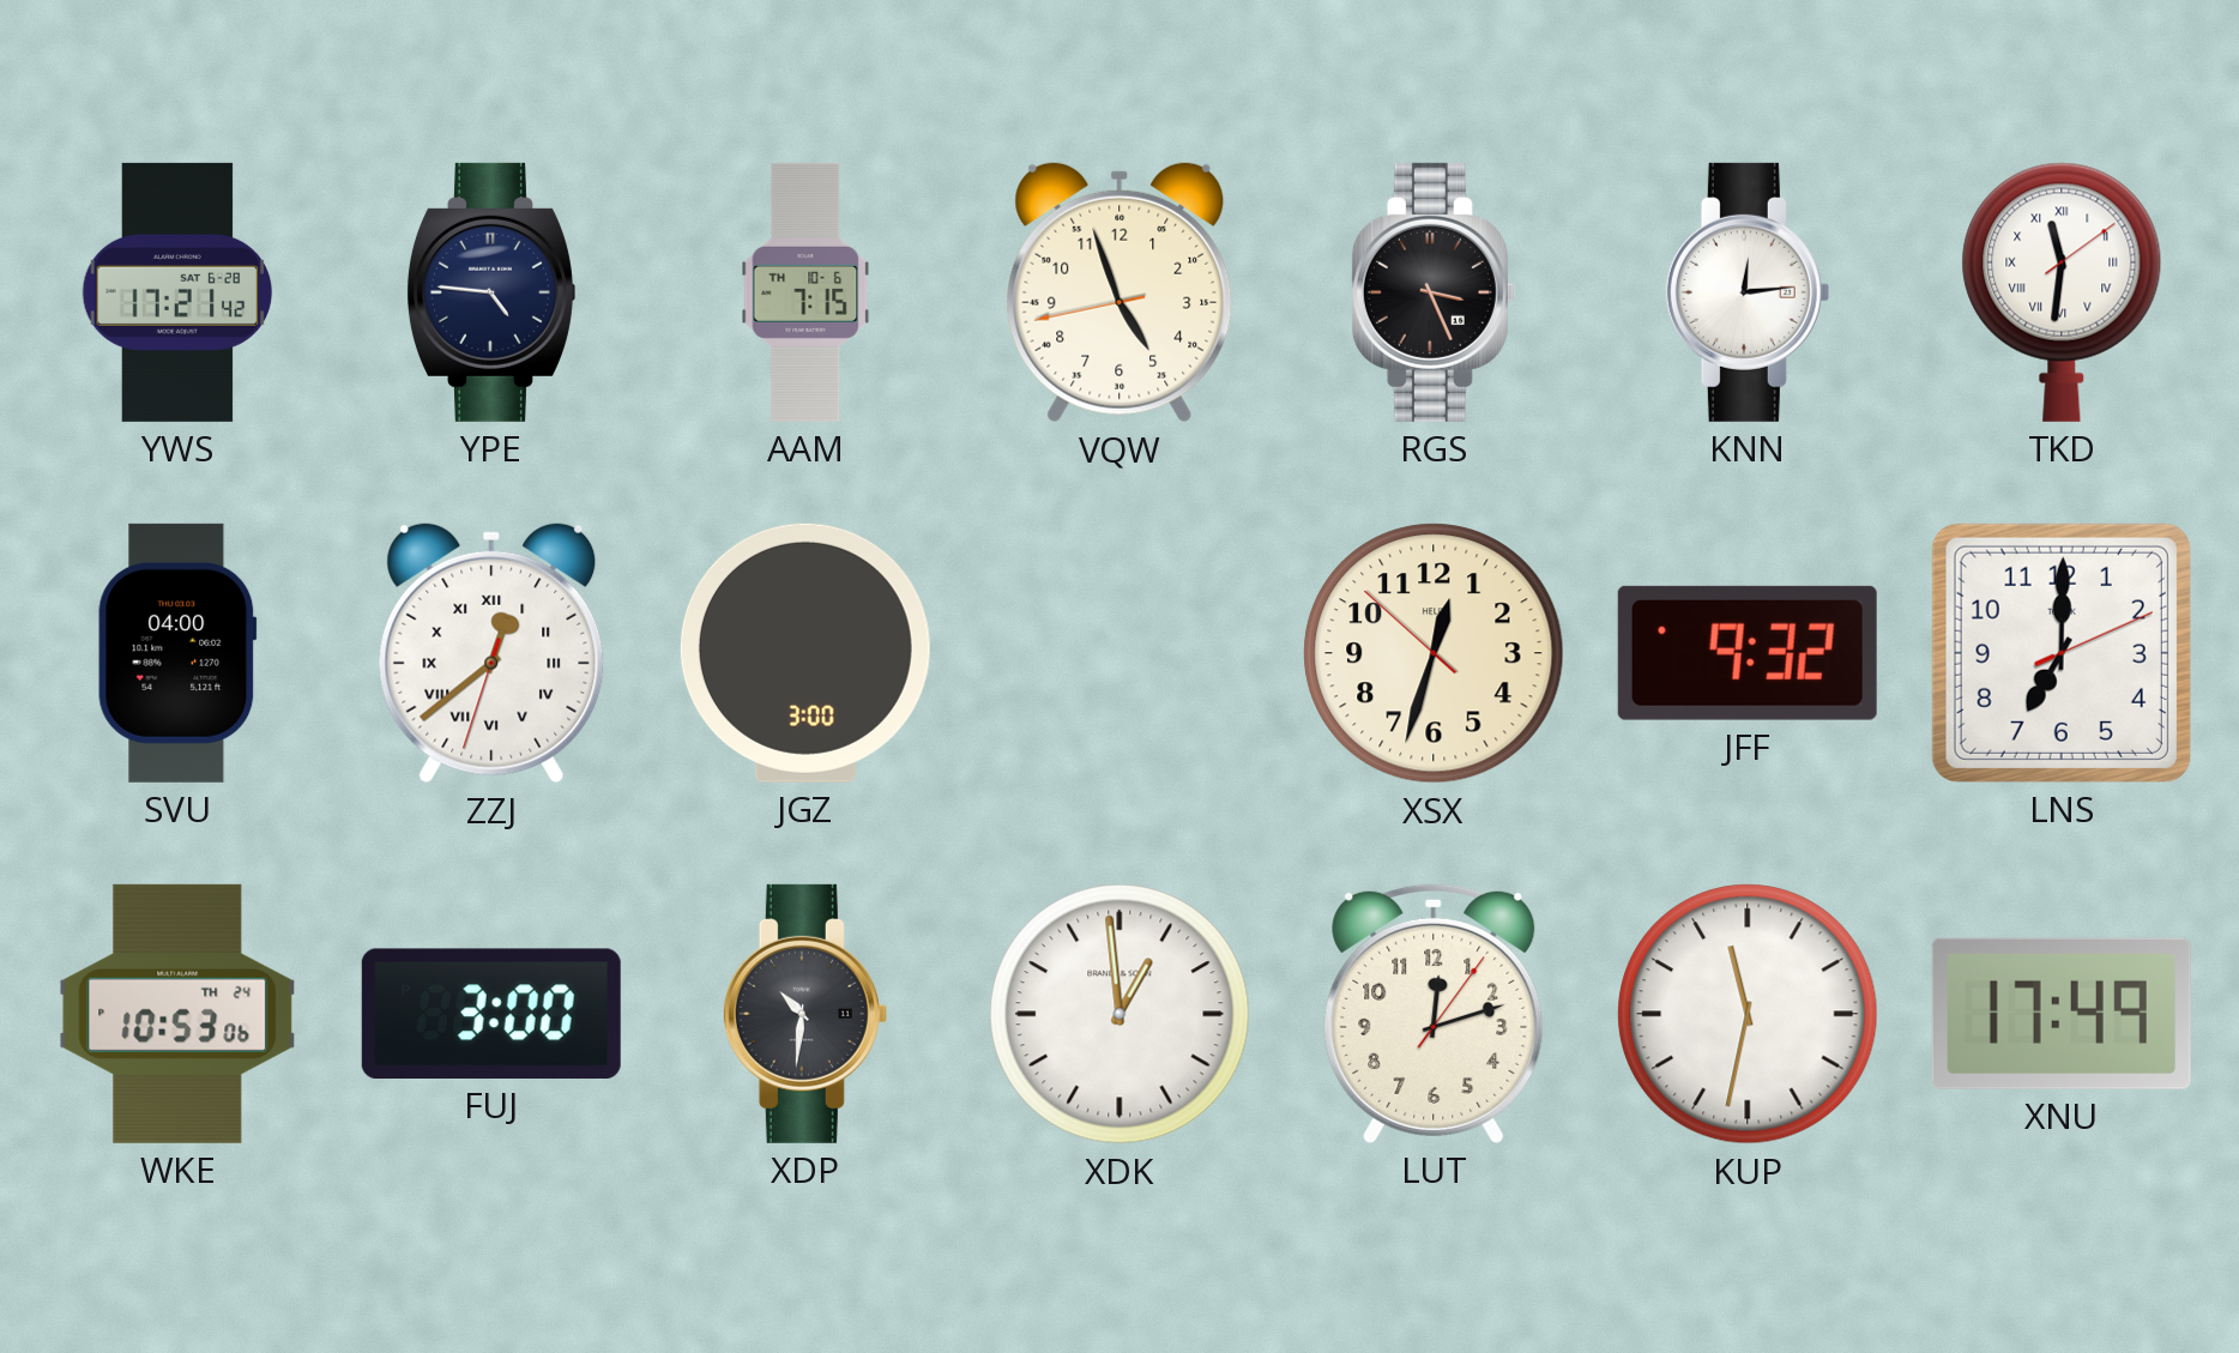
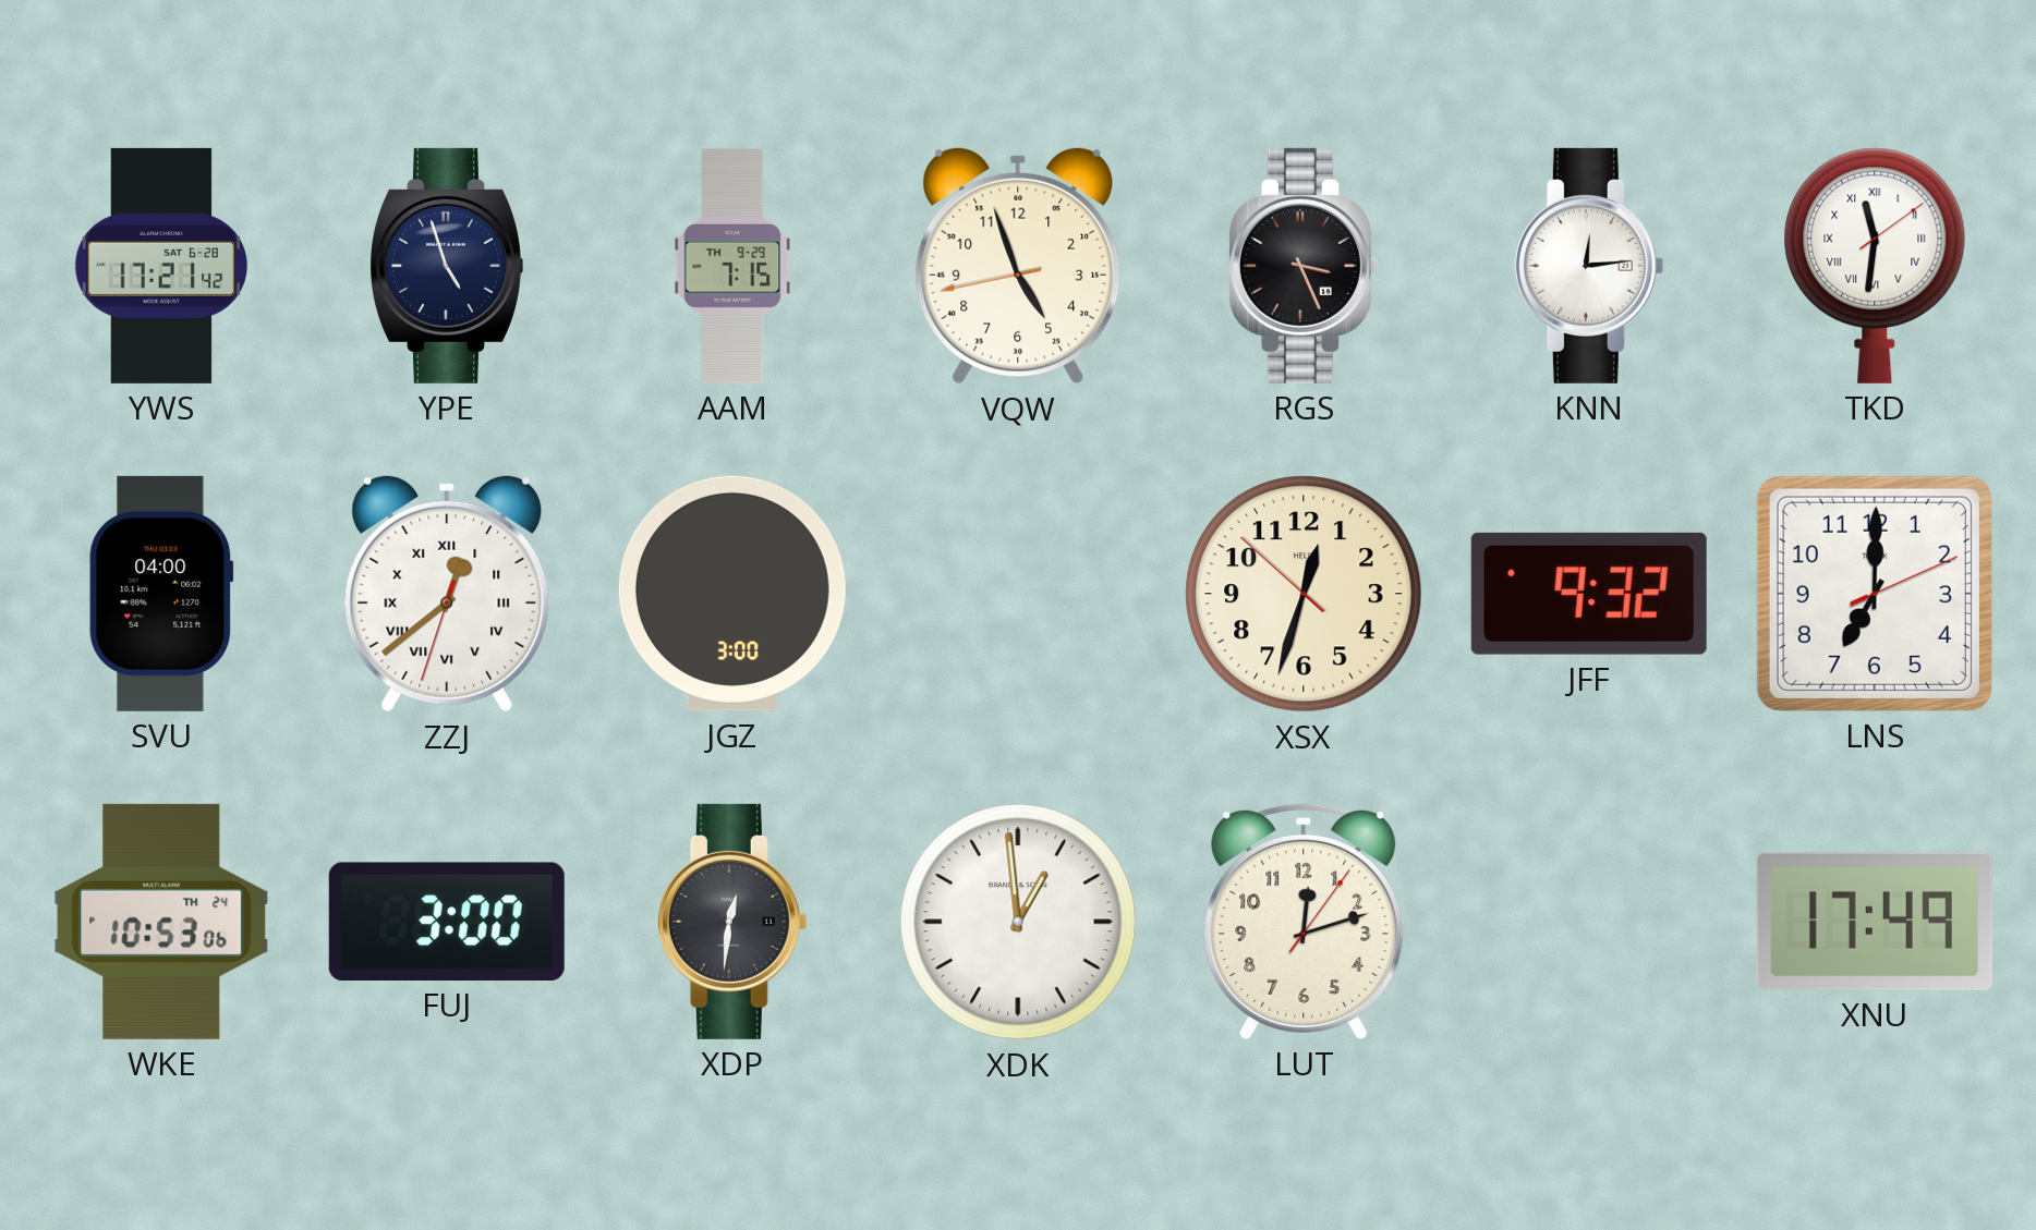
YPE: 4:46 -> 4:57
AAM date: TH 10-6 -> TH 9-29
XDP: 10:31 -> 12:31
KUP: 11:32 -> none
